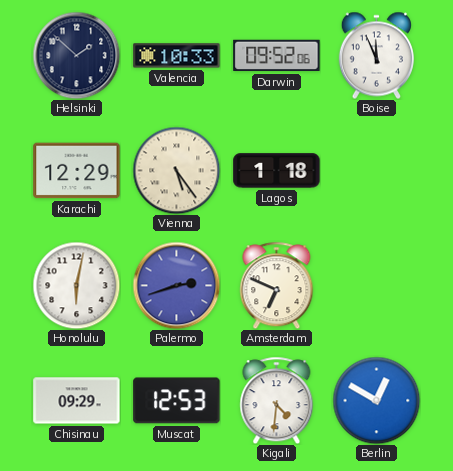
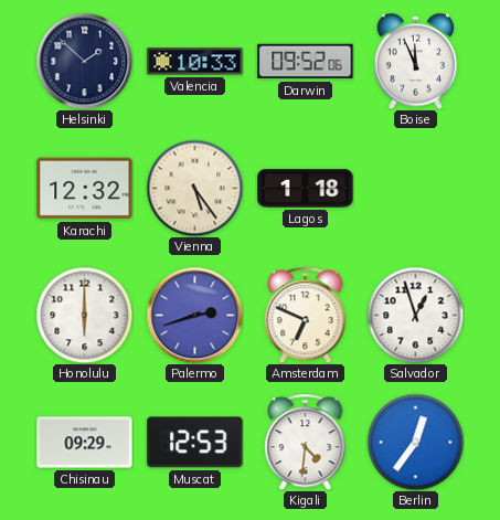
Karachi: 12:29 -> 12:32
Honolulu: 6:02 -> 6:00
Salvador: none -> 12:57
Berlin: 12:50 -> 12:36
